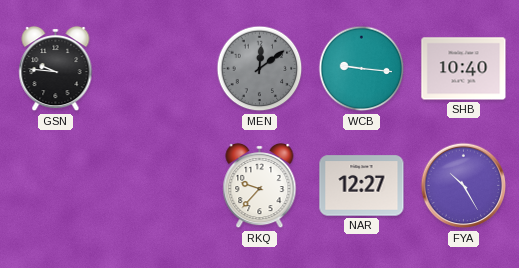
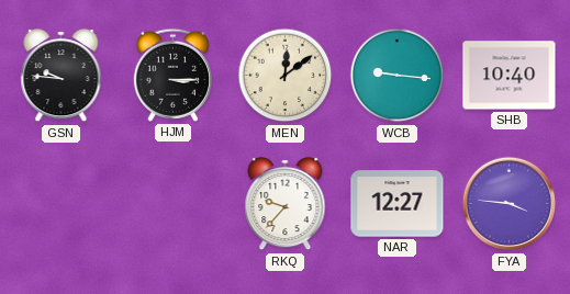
HJM: none -> 3:15
MEN dial: grey -> cream
FYA: 10:25 -> 3:46
